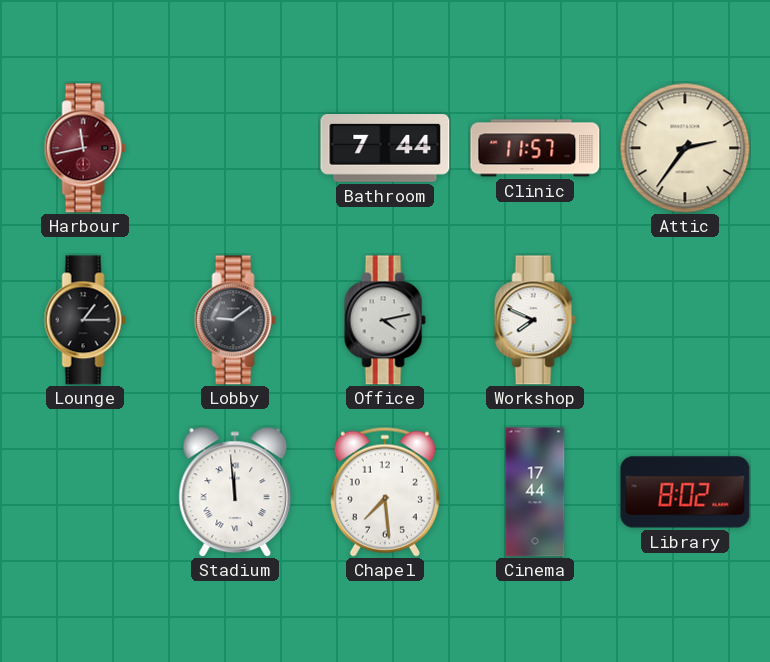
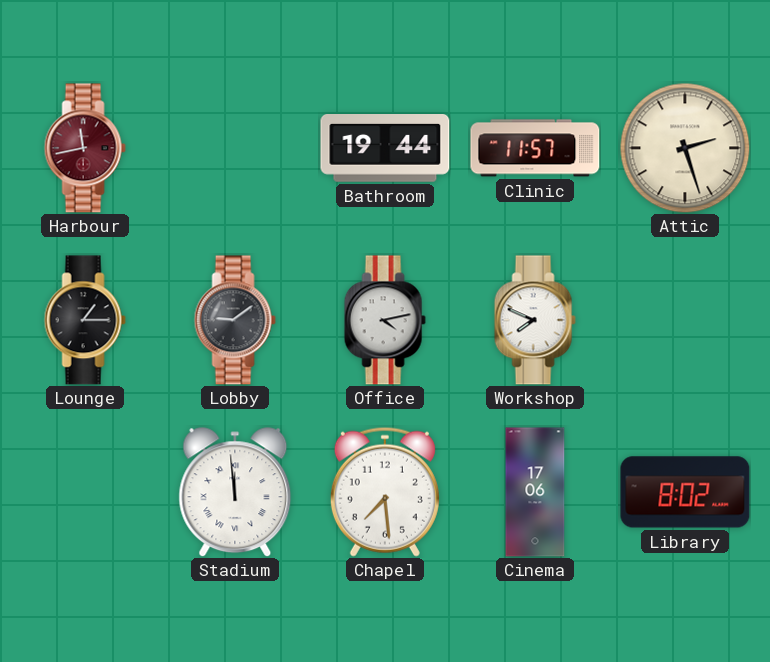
Bathroom: 7:44 -> 19:44
Attic: 2:36 -> 2:27
Cinema: 17:44 -> 17:06
